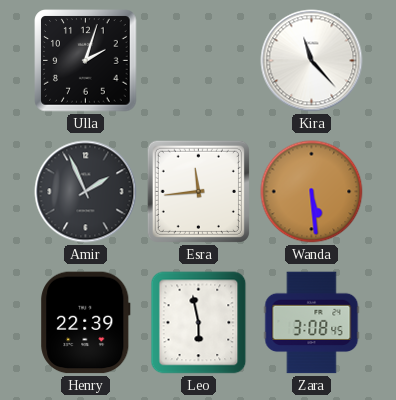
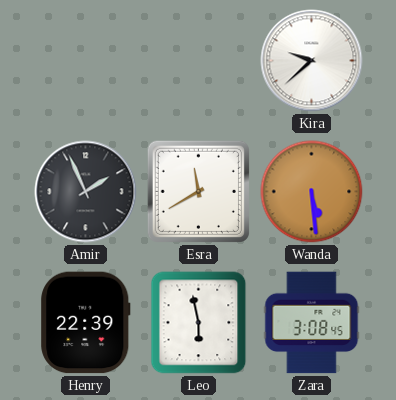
Ulla: 2:03 -> none
Kira: 11:23 -> 9:38
Esra: 11:44 -> 11:40
